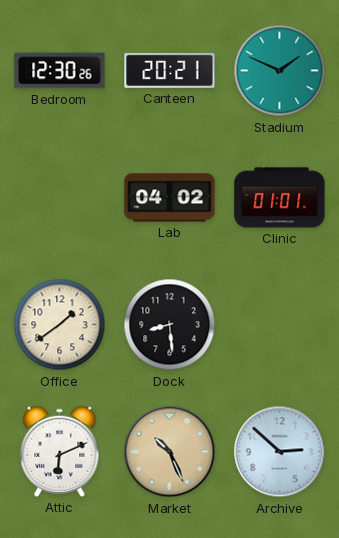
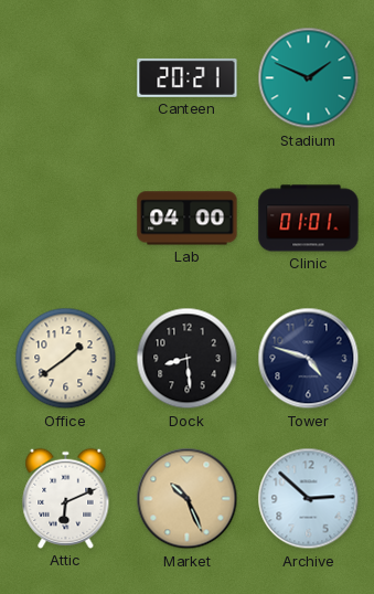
Bedroom: 12:30 -> none
Lab: 04:02 -> 04:00
Tower: none -> 4:48
